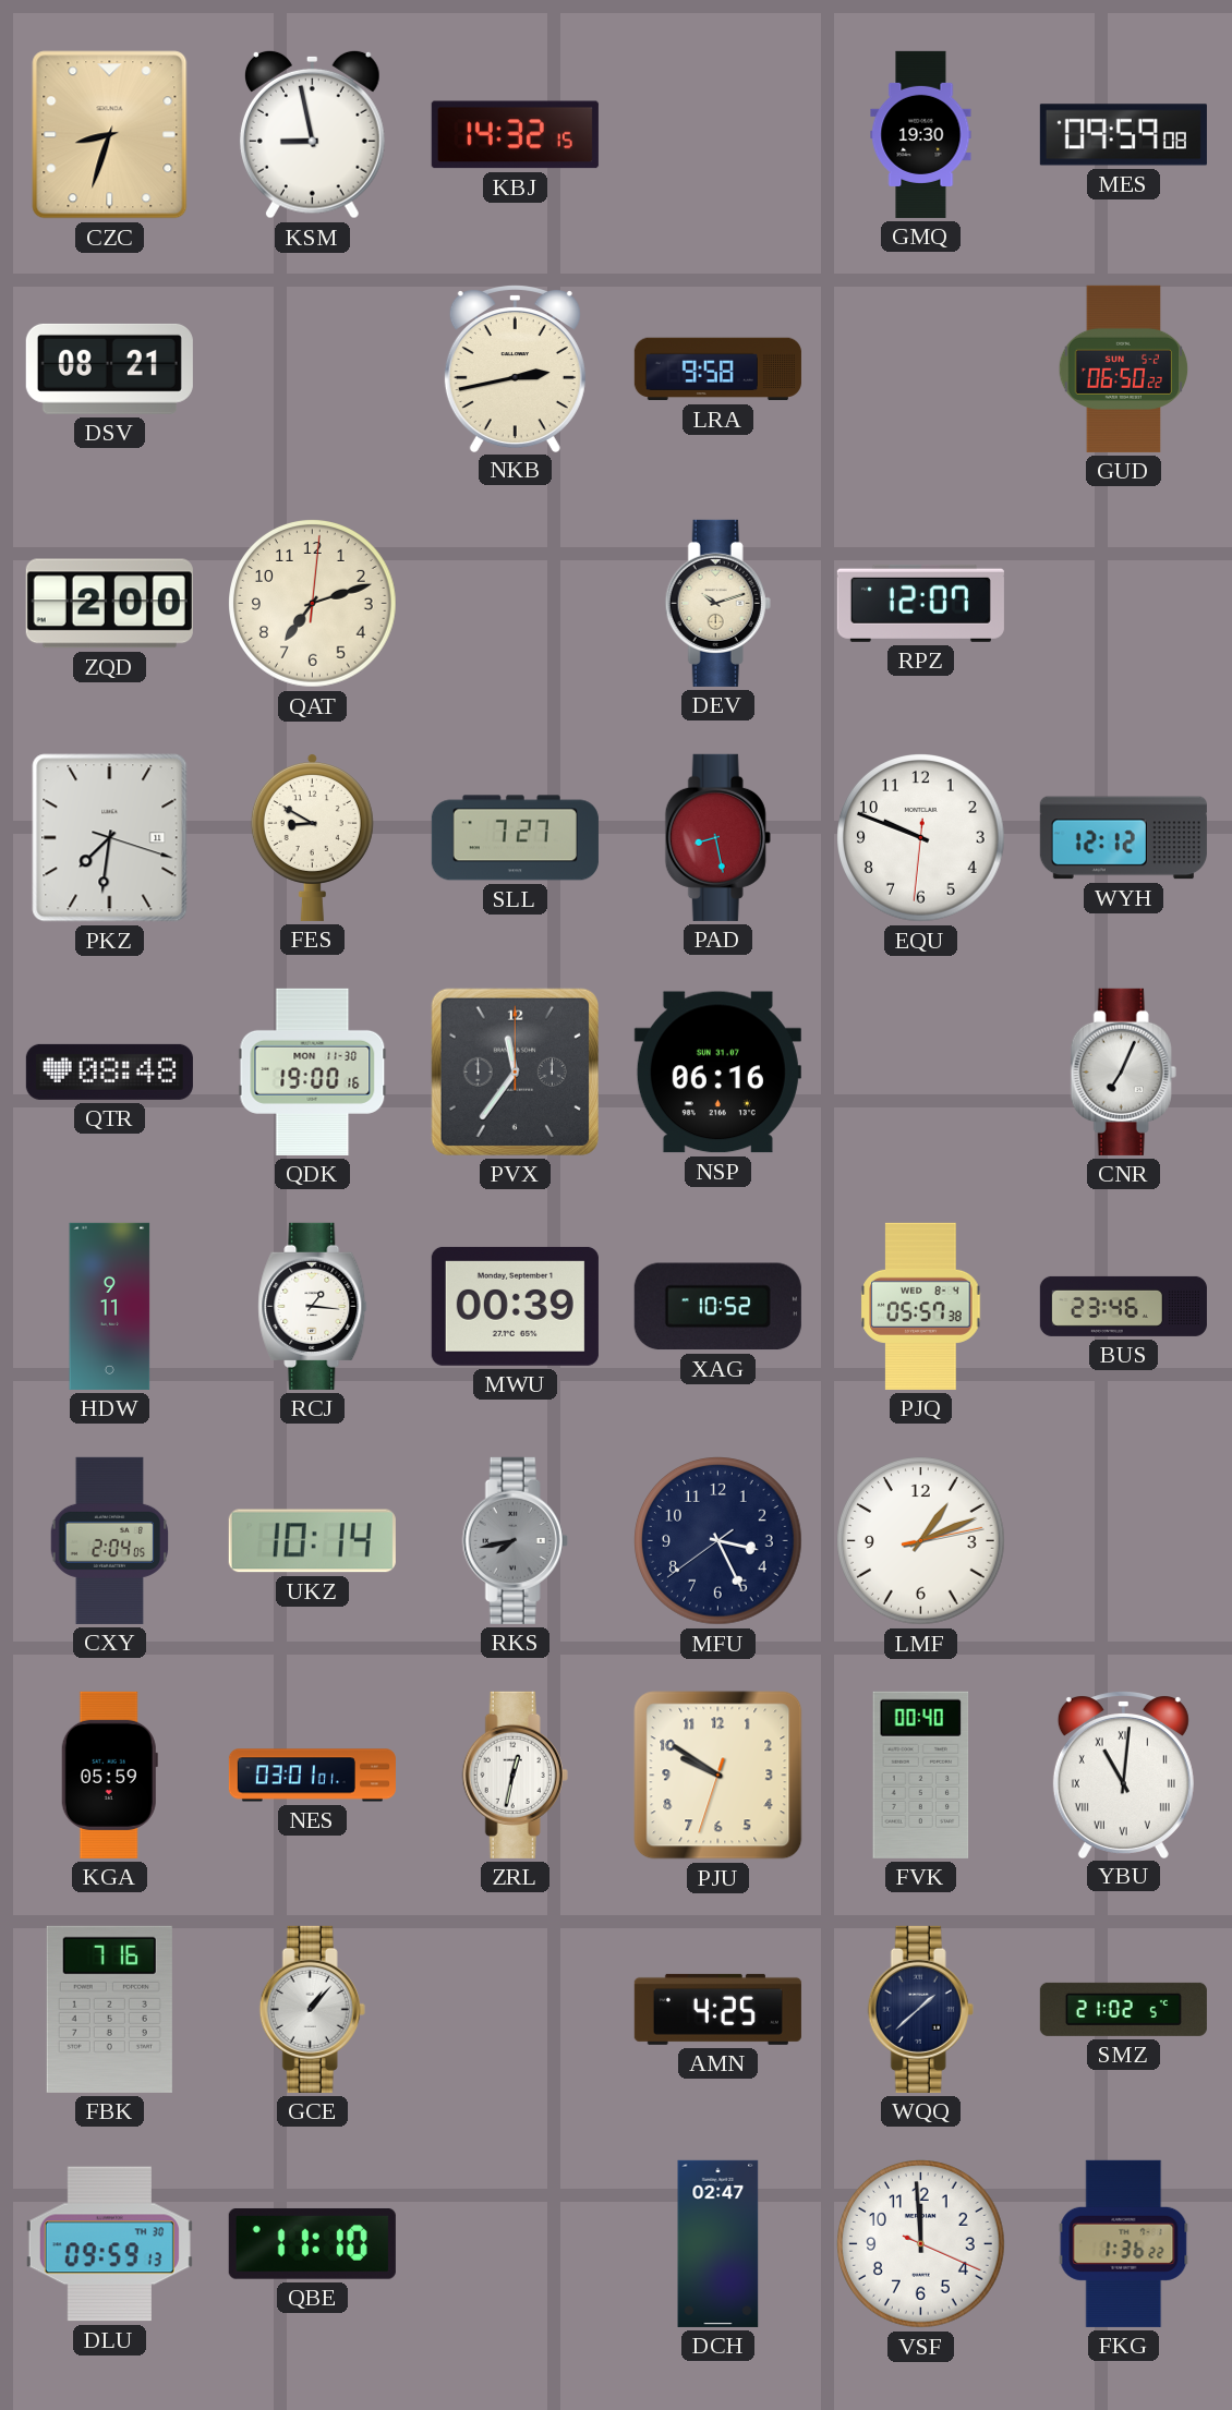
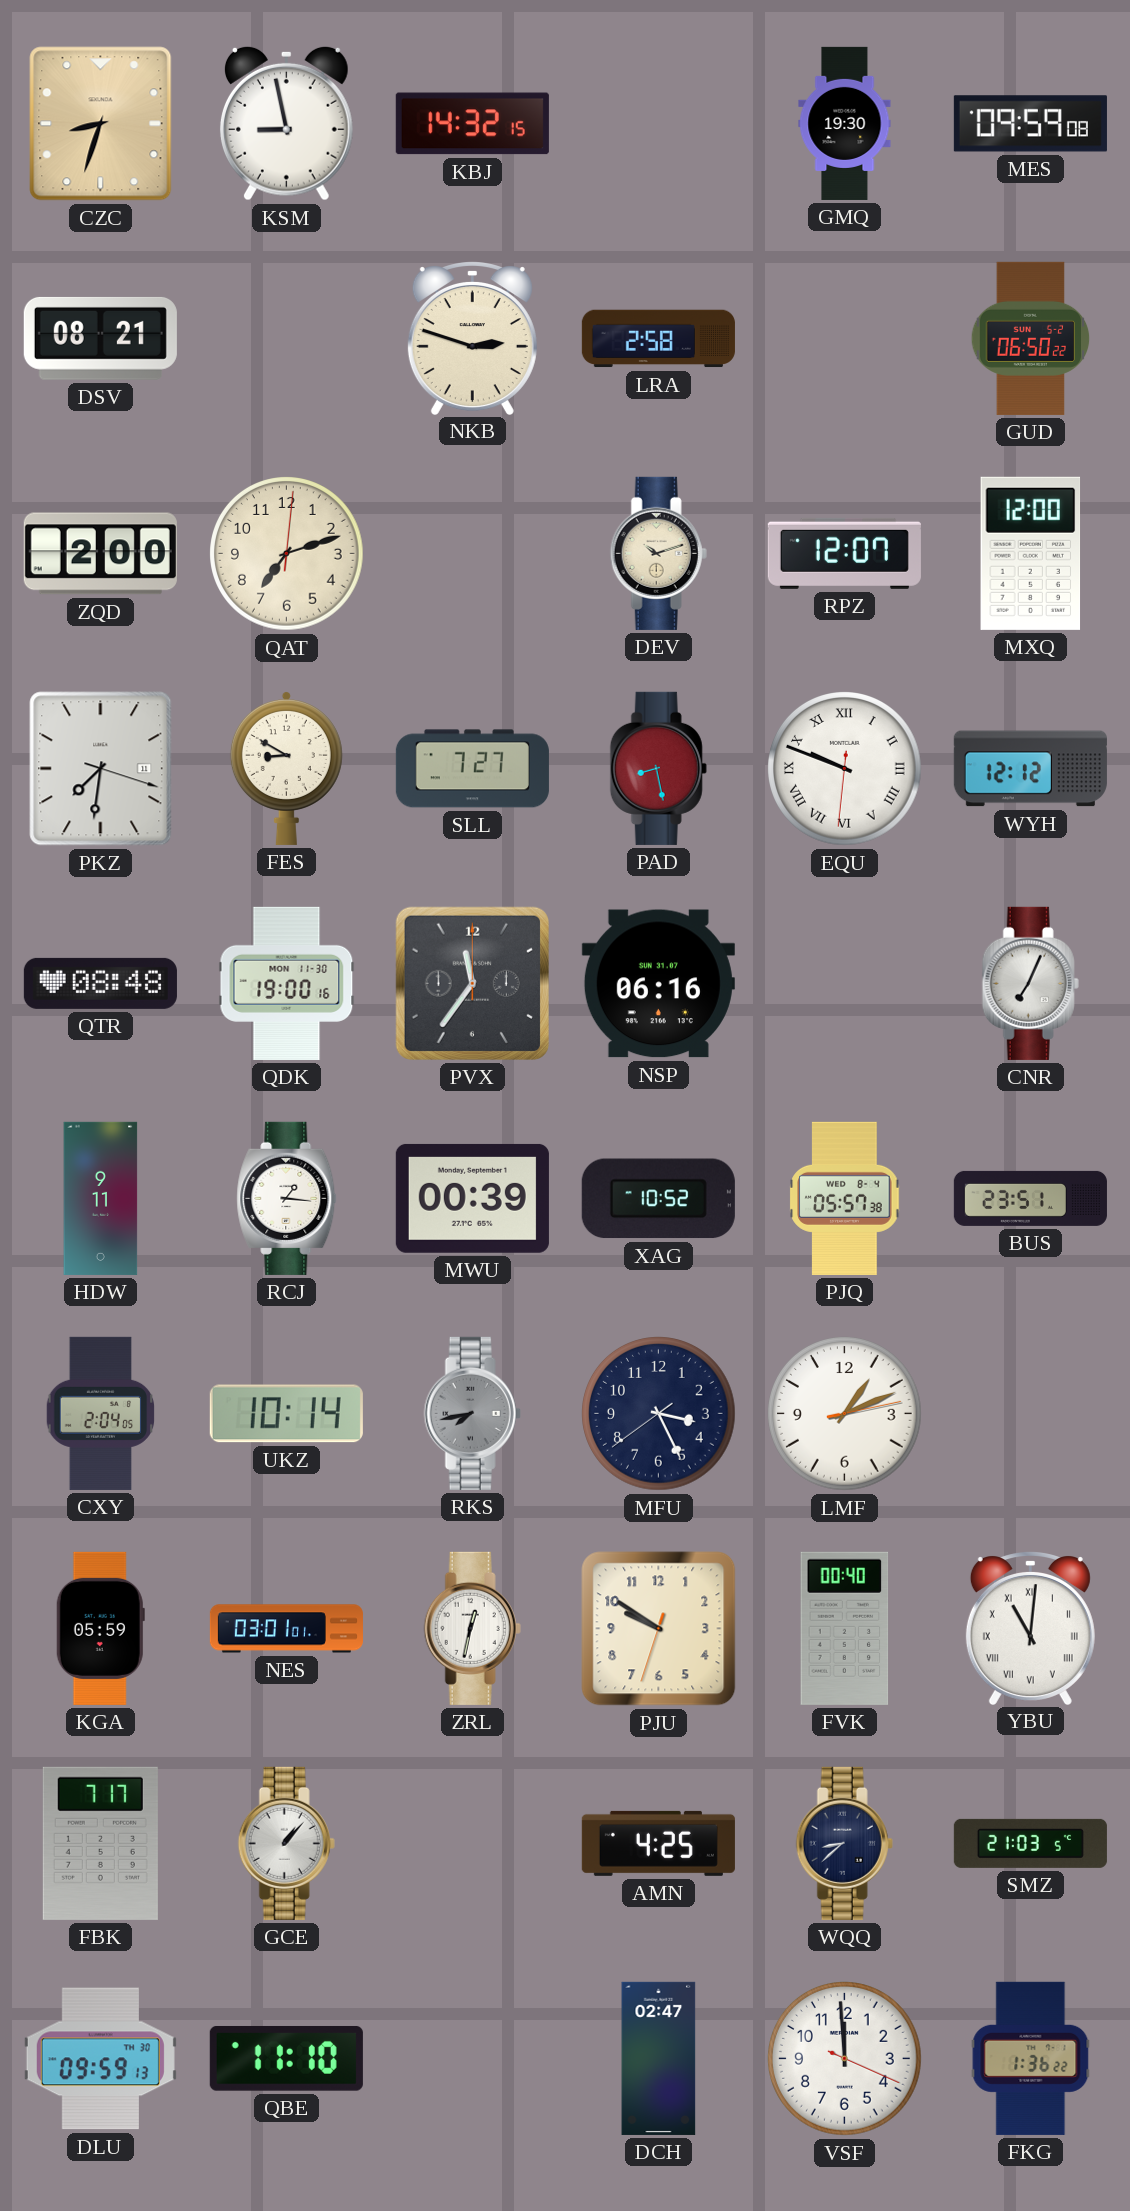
NKB: 2:43 -> 2:48
LRA: 9:58 -> 2:58
MXQ: none -> 12:00
EQU numerals: Arabic -> Roman
BUS: 23:46 -> 23:51
FBK: 7:16 -> 7:17
WQQ: 1:38 -> 8:38
SMZ: 21:02 -> 21:03
